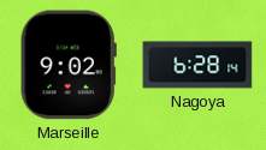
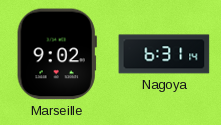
Nagoya: 6:28 -> 6:31
